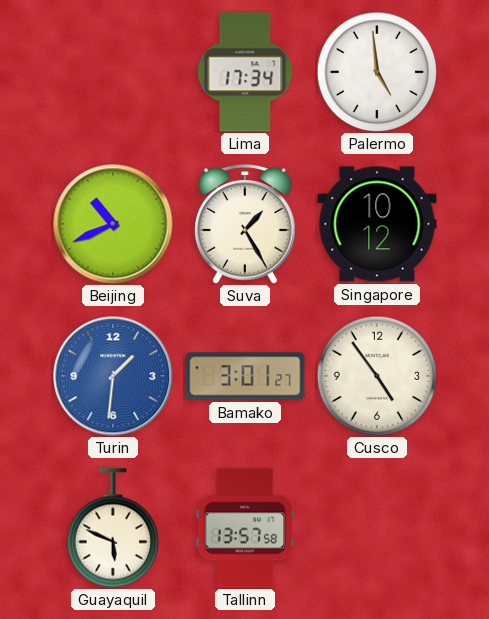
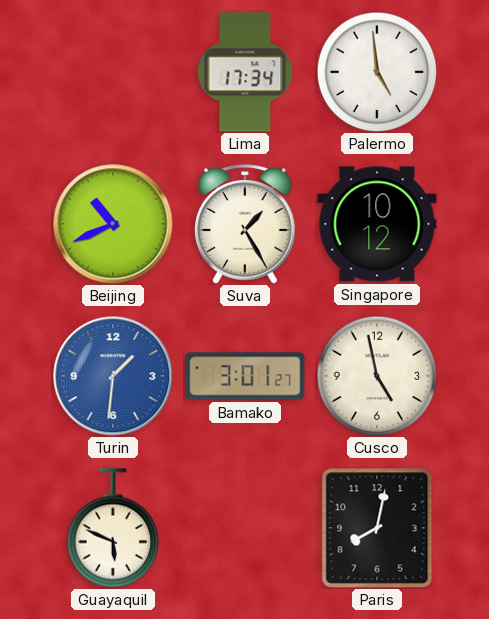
Cusco: 4:54 -> 4:58
Tallinn: 13:57 -> none
Paris: none -> 8:02
